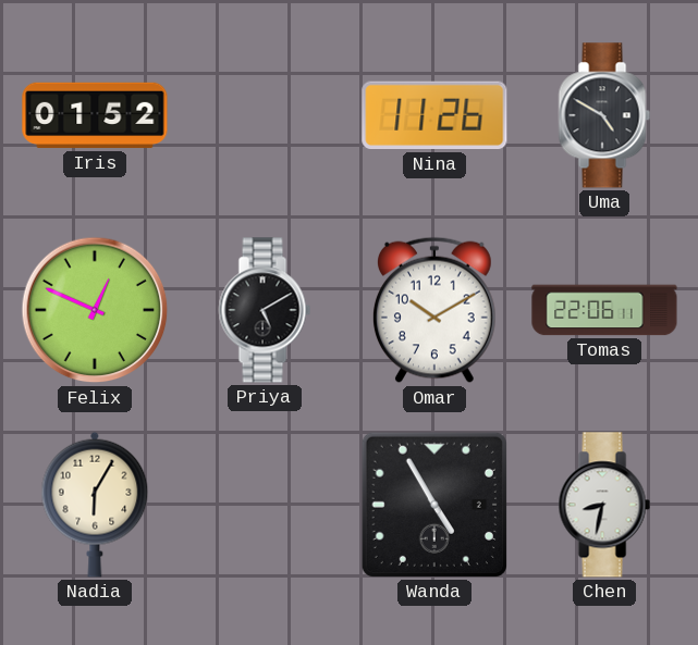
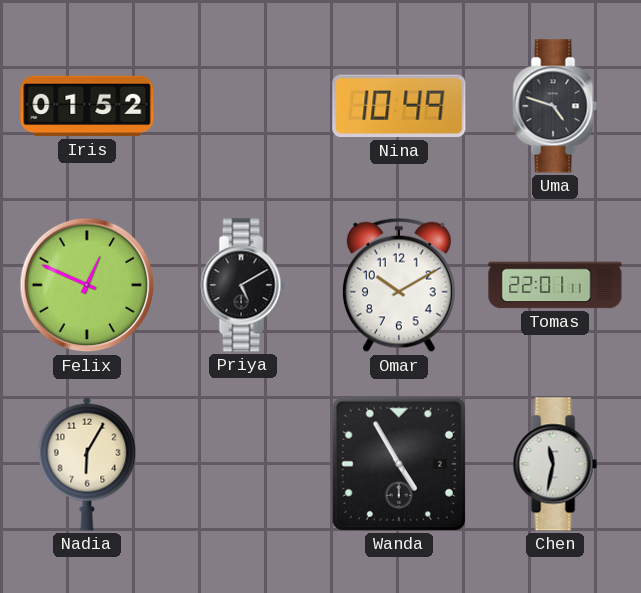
Nina: 11:26 -> 10:49
Uma: 4:50 -> 4:48
Tomas: 22:06 -> 22:01
Chen: 8:32 -> 11:32
